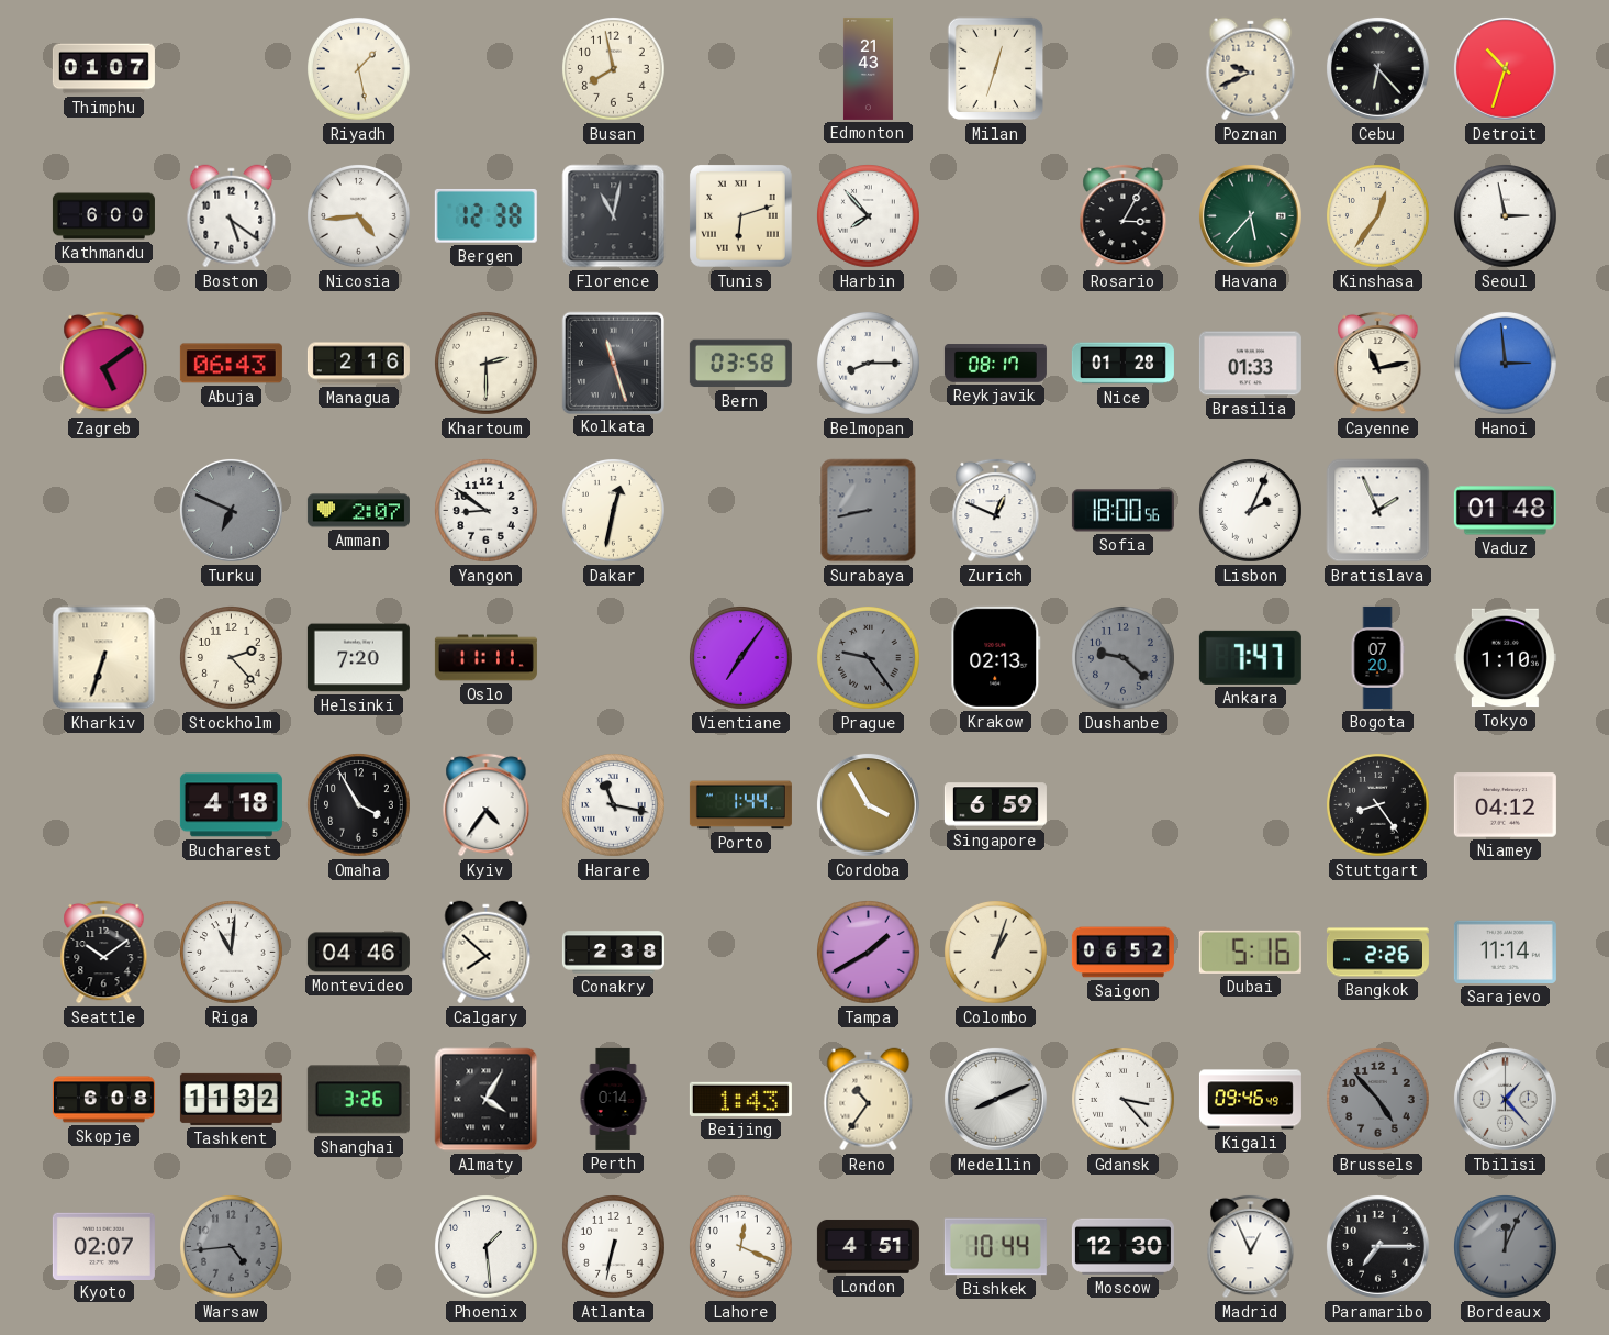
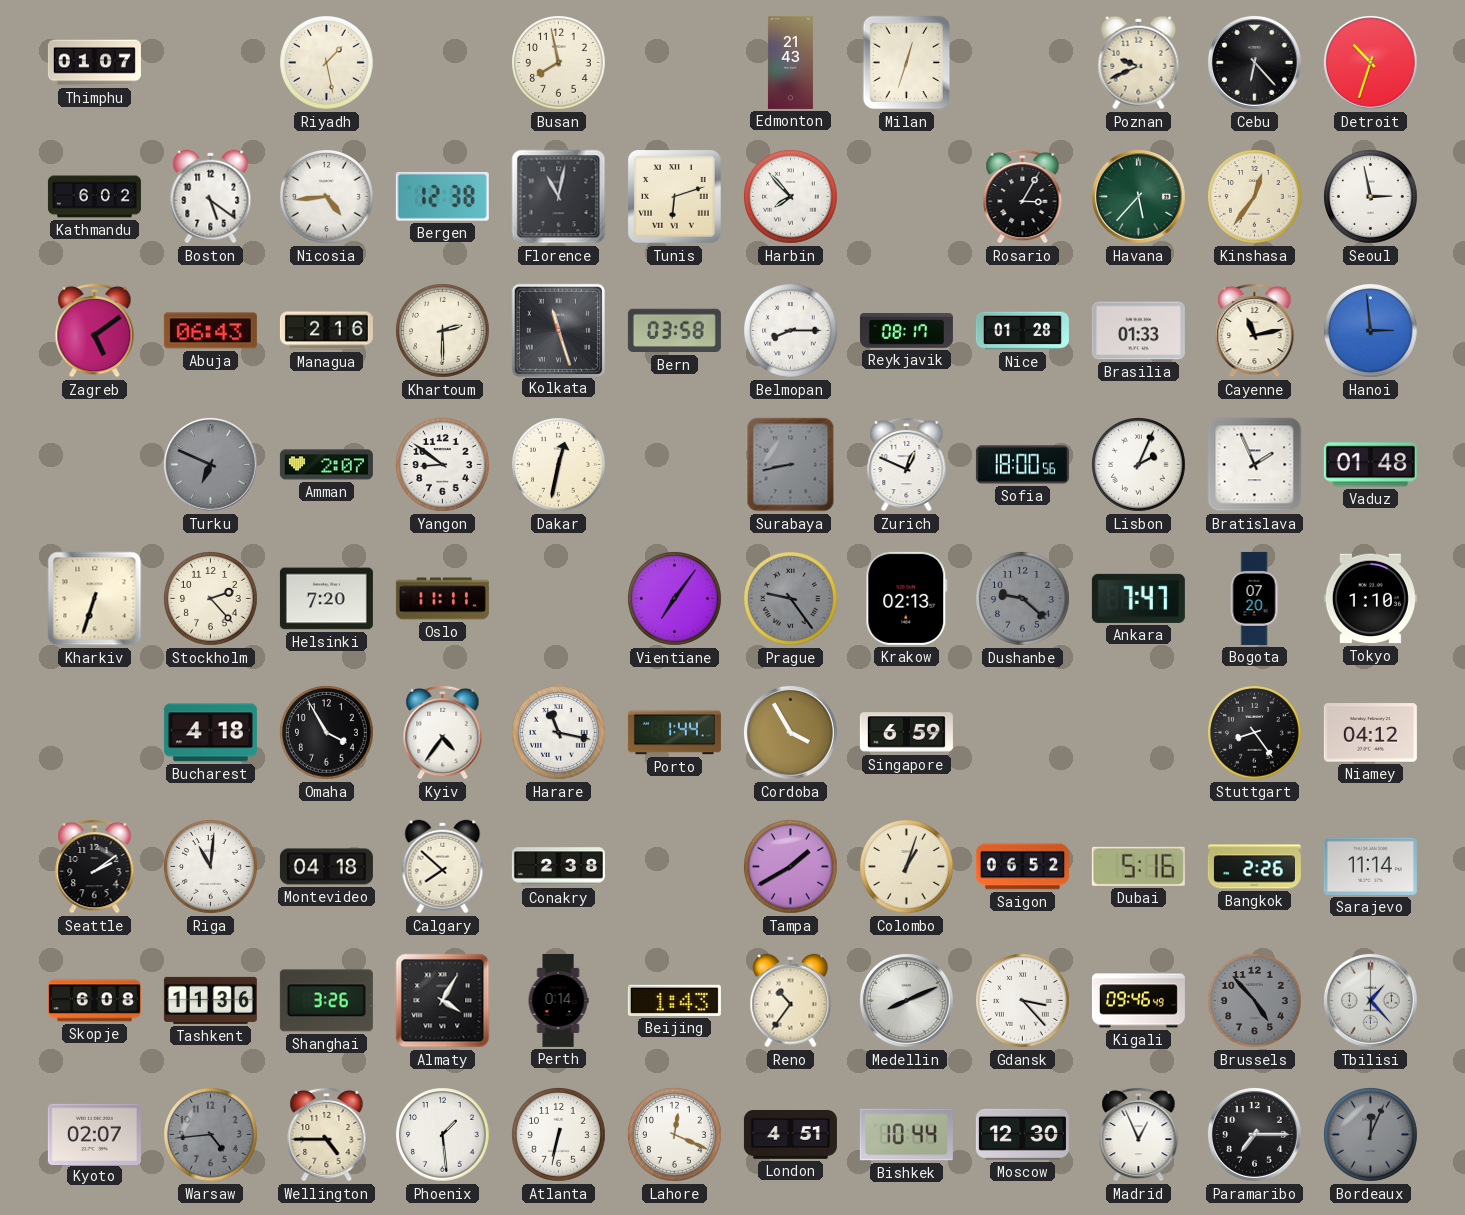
Kathmandu: 6:00 -> 6:02
Seattle: 10:09 -> 2:09
Montevideo: 04:46 -> 04:18
Tashkent: 11:32 -> 11:36
Wellington: none -> 4:45
